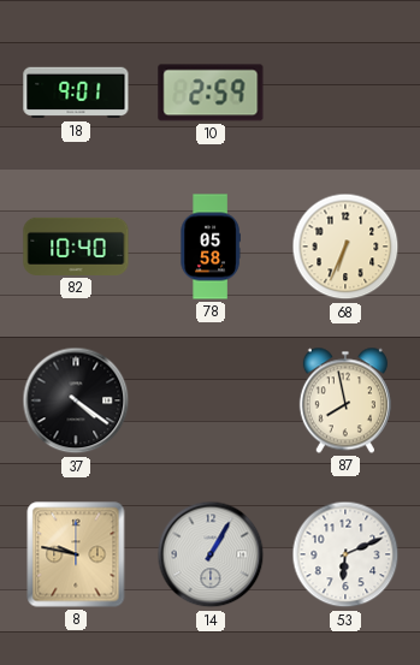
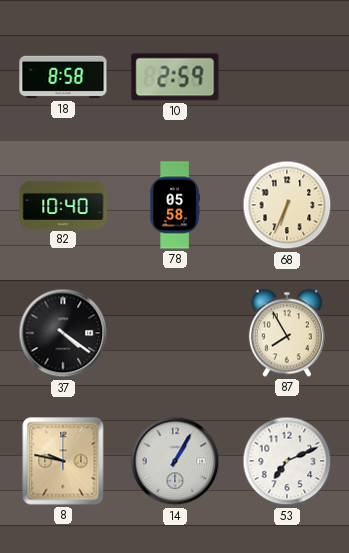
18: 9:01 -> 8:58
87: 7:58 -> 7:55
53: 6:11 -> 7:11
